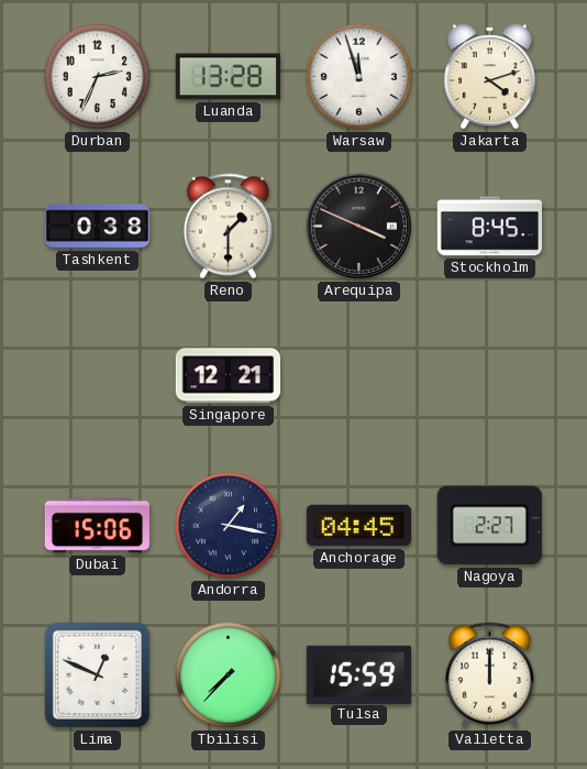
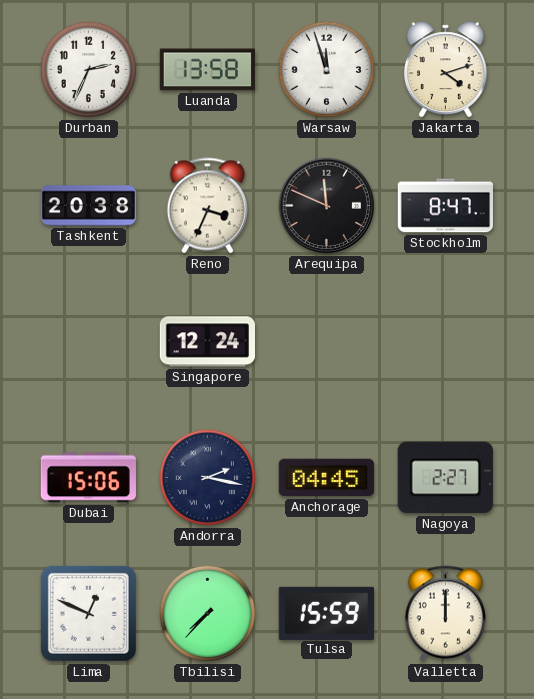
Luanda: 13:28 -> 13:58
Tashkent: 0:38 -> 20:38
Reno: 1:30 -> 3:34
Arequipa: 3:49 -> 11:49
Stockholm: 8:45 -> 8:47
Singapore: 12:21 -> 12:24
Andorra: 1:17 -> 2:17
